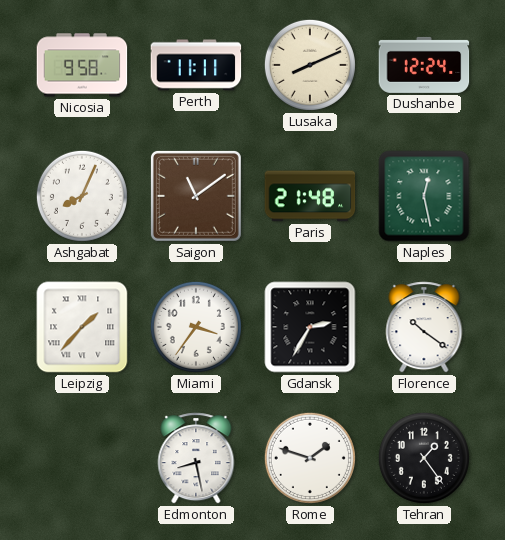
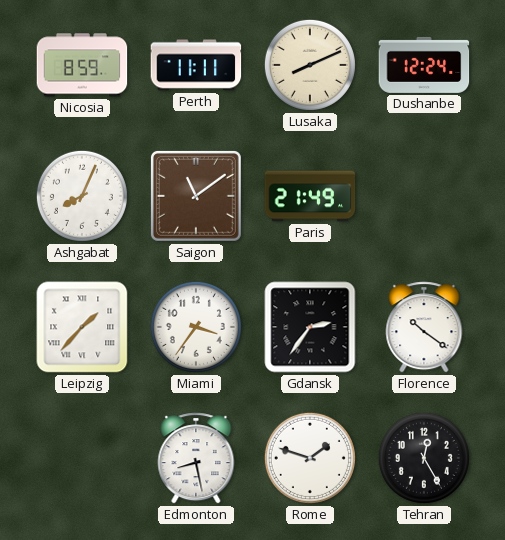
Nicosia: 9:58 -> 8:59
Paris: 21:48 -> 21:49
Naples: 12:28 -> none
Gdansk: 2:35 -> 2:36
Tehran: 1:24 -> 12:25
